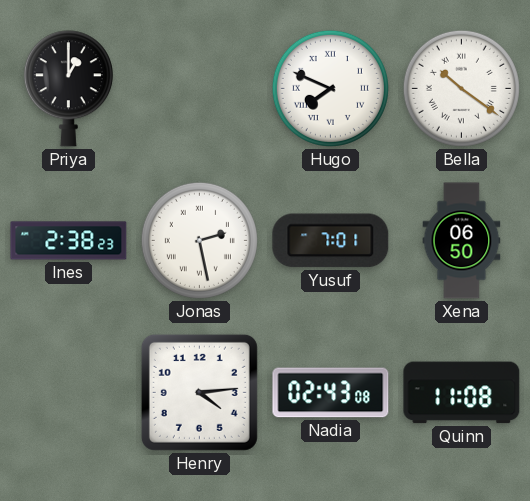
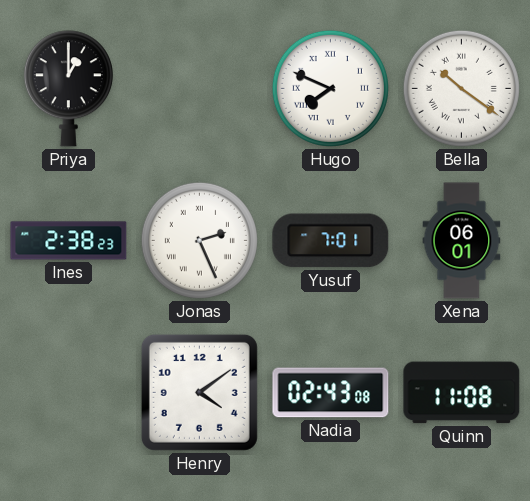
Jonas: 2:28 -> 2:26
Xena: 06:50 -> 06:01
Henry: 4:14 -> 4:09
